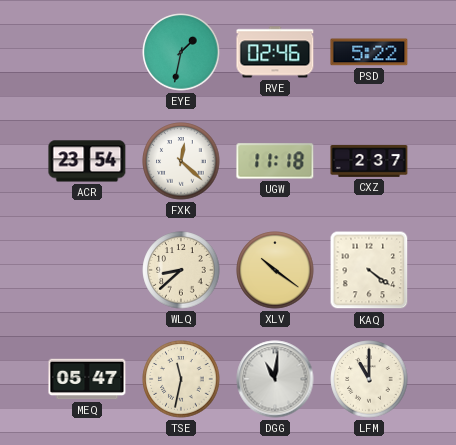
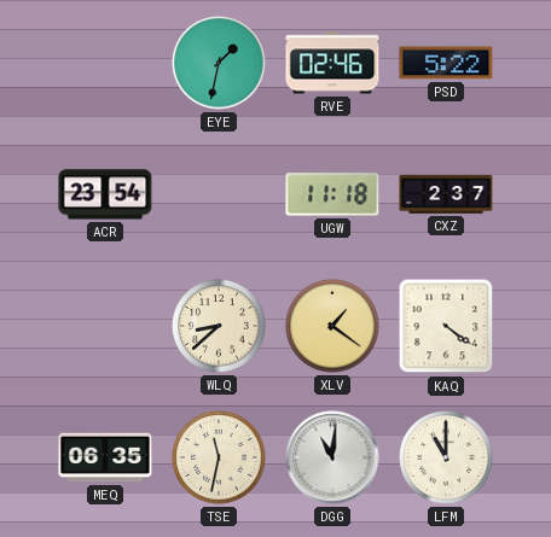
FXK: 12:22 -> none
XLV: 10:21 -> 1:21
MEQ: 05:47 -> 06:35
